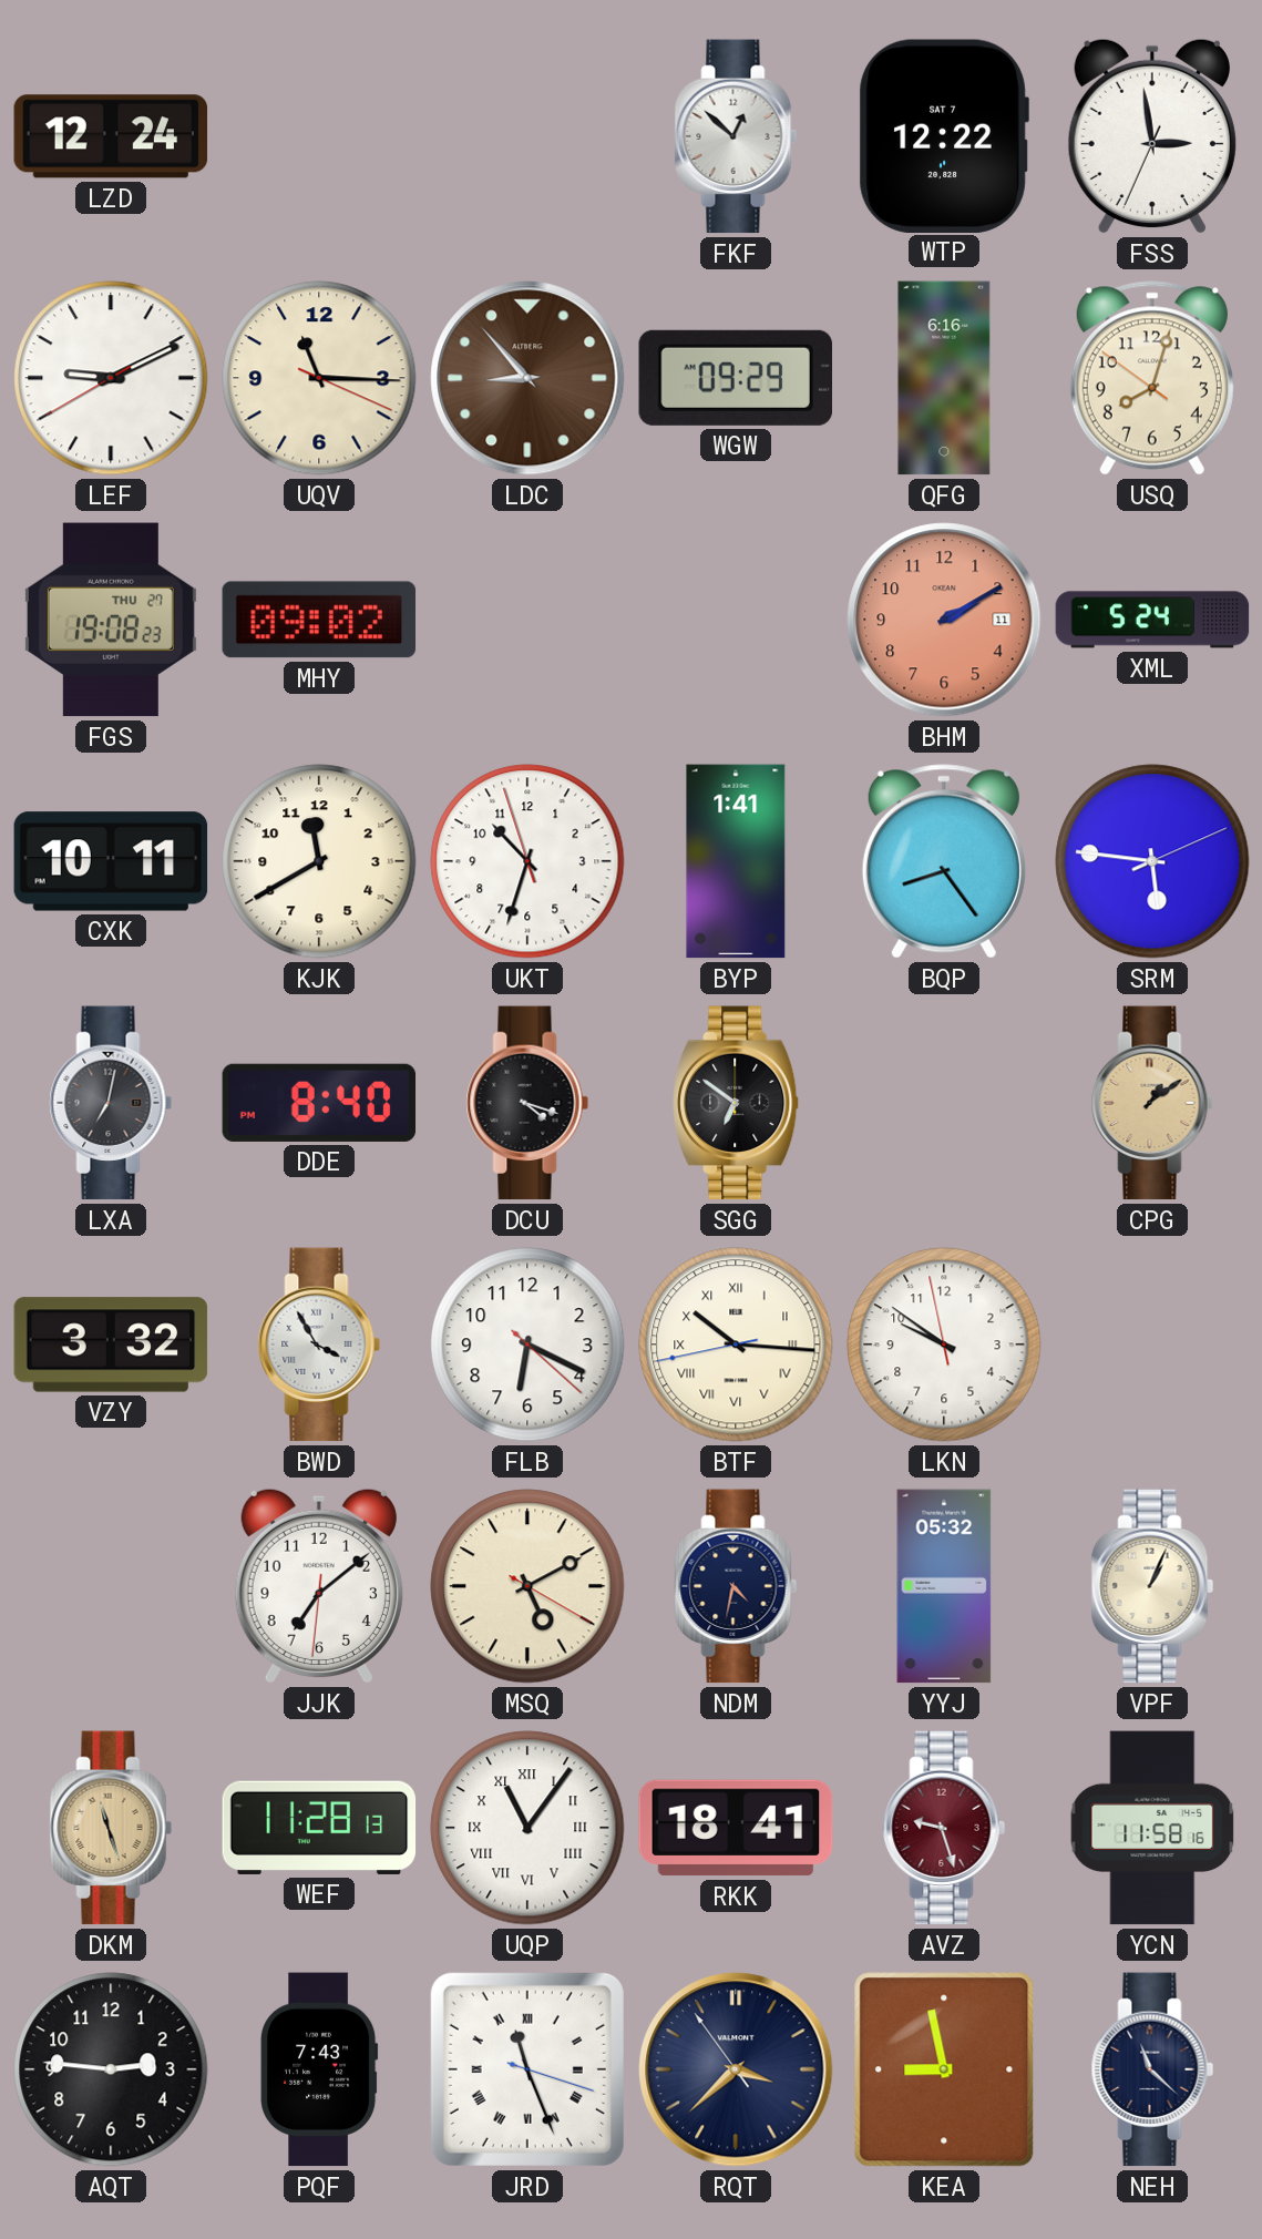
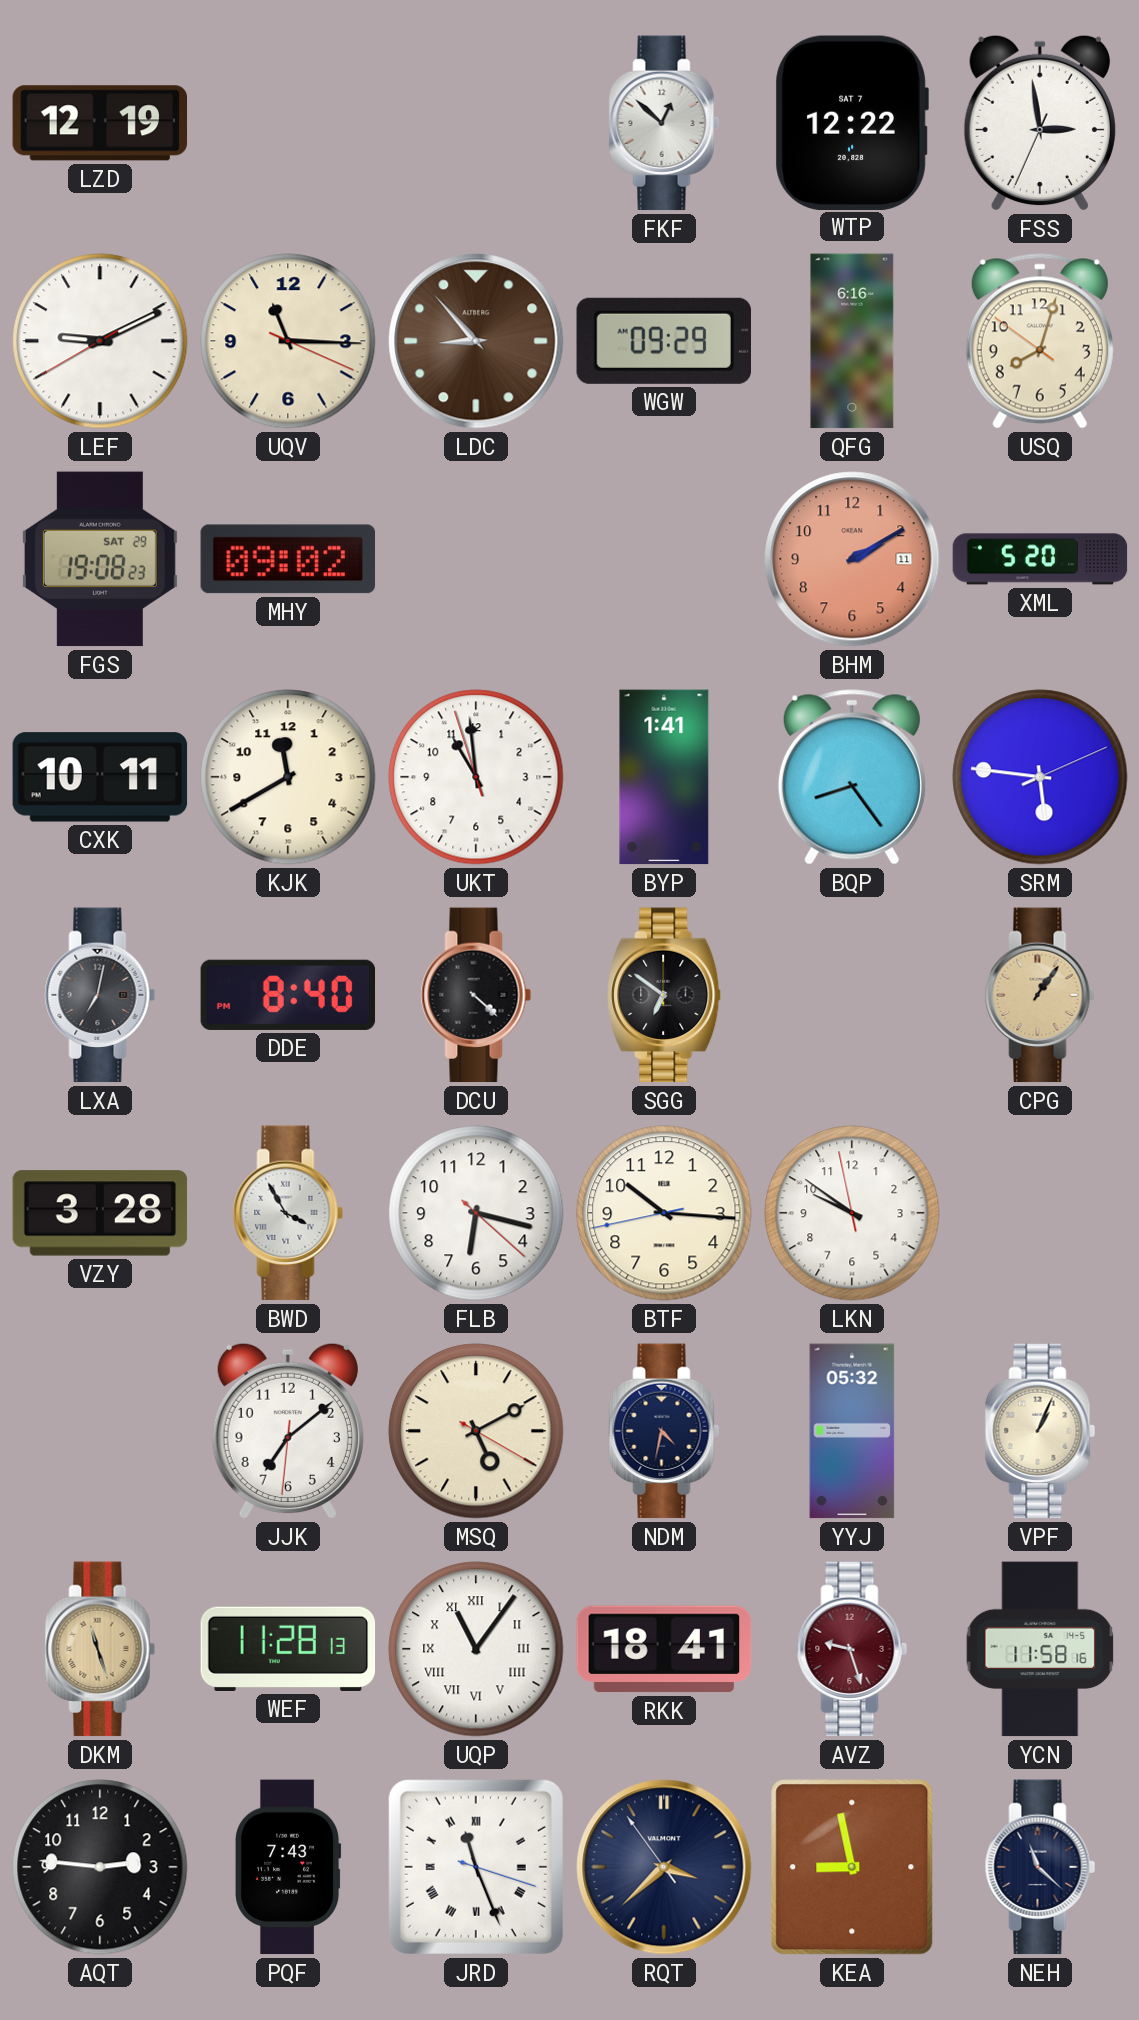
LZD: 12:24 -> 12:19
FGS date: THU 27 -> SAT 29
XML: 5:24 -> 5:20
UKT: 10:32 -> 10:58
DCU: 4:18 -> 4:22
CPG: 1:09 -> 1:06
VZY: 3:32 -> 3:28
FLB: 6:19 -> 6:17
BTF numerals: Roman -> Arabic
